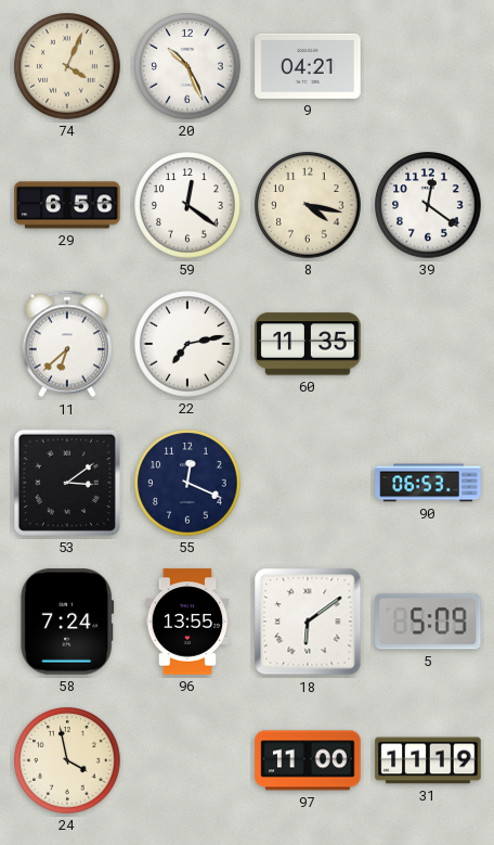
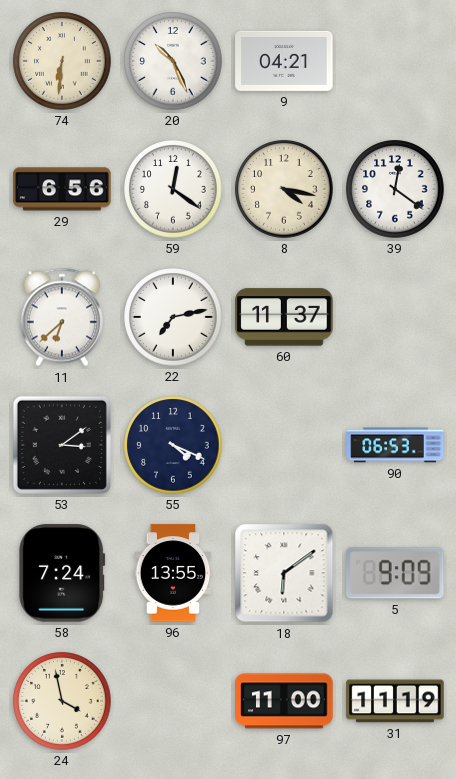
74: 4:04 -> 6:31
60: 11:35 -> 11:37
55: 12:19 -> 4:19
5: 5:09 -> 9:09
